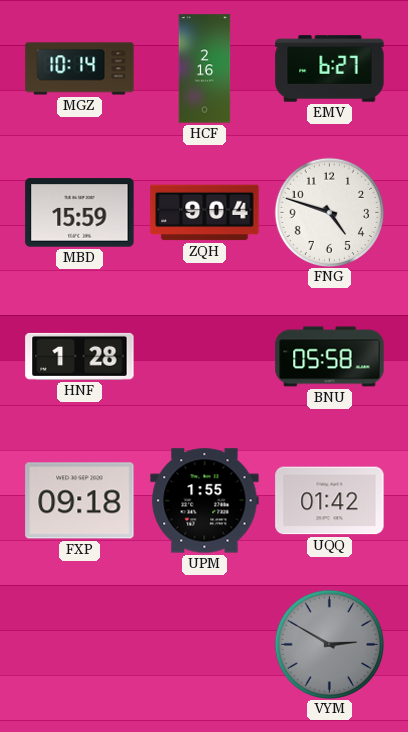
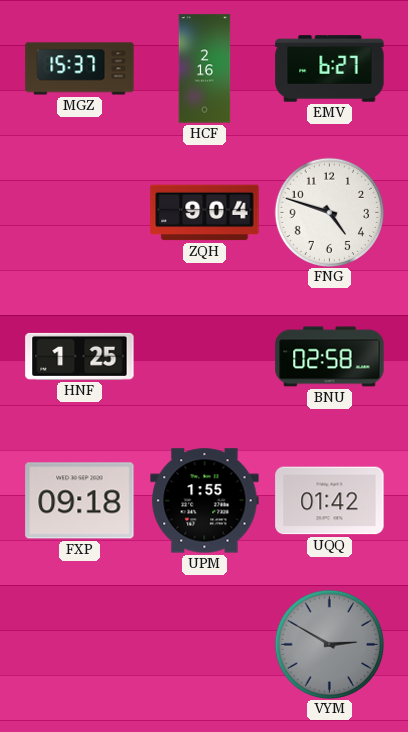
MGZ: 10:14 -> 15:37
MBD: 15:59 -> none
HNF: 1:28 -> 1:25
BNU: 05:58 -> 02:58
